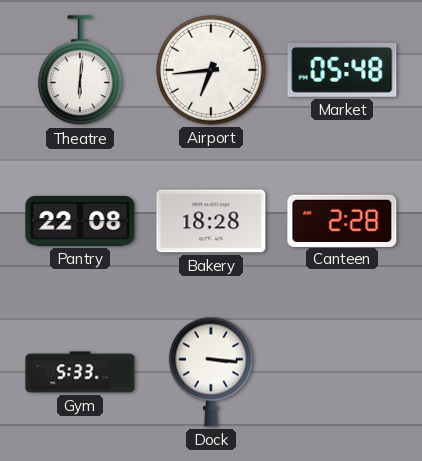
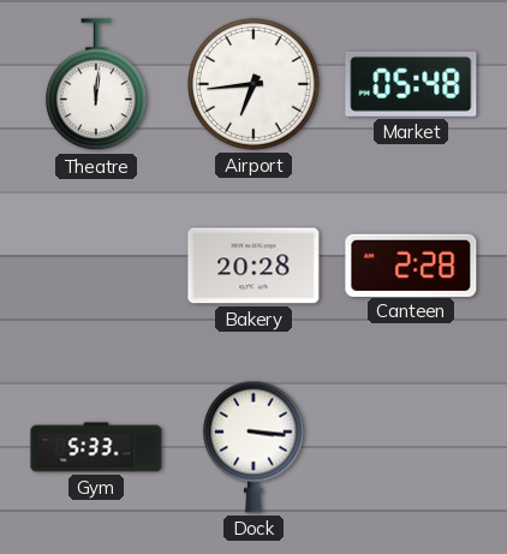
Theatre: 6:01 -> 12:01
Pantry: 22:08 -> none
Bakery: 18:28 -> 20:28
